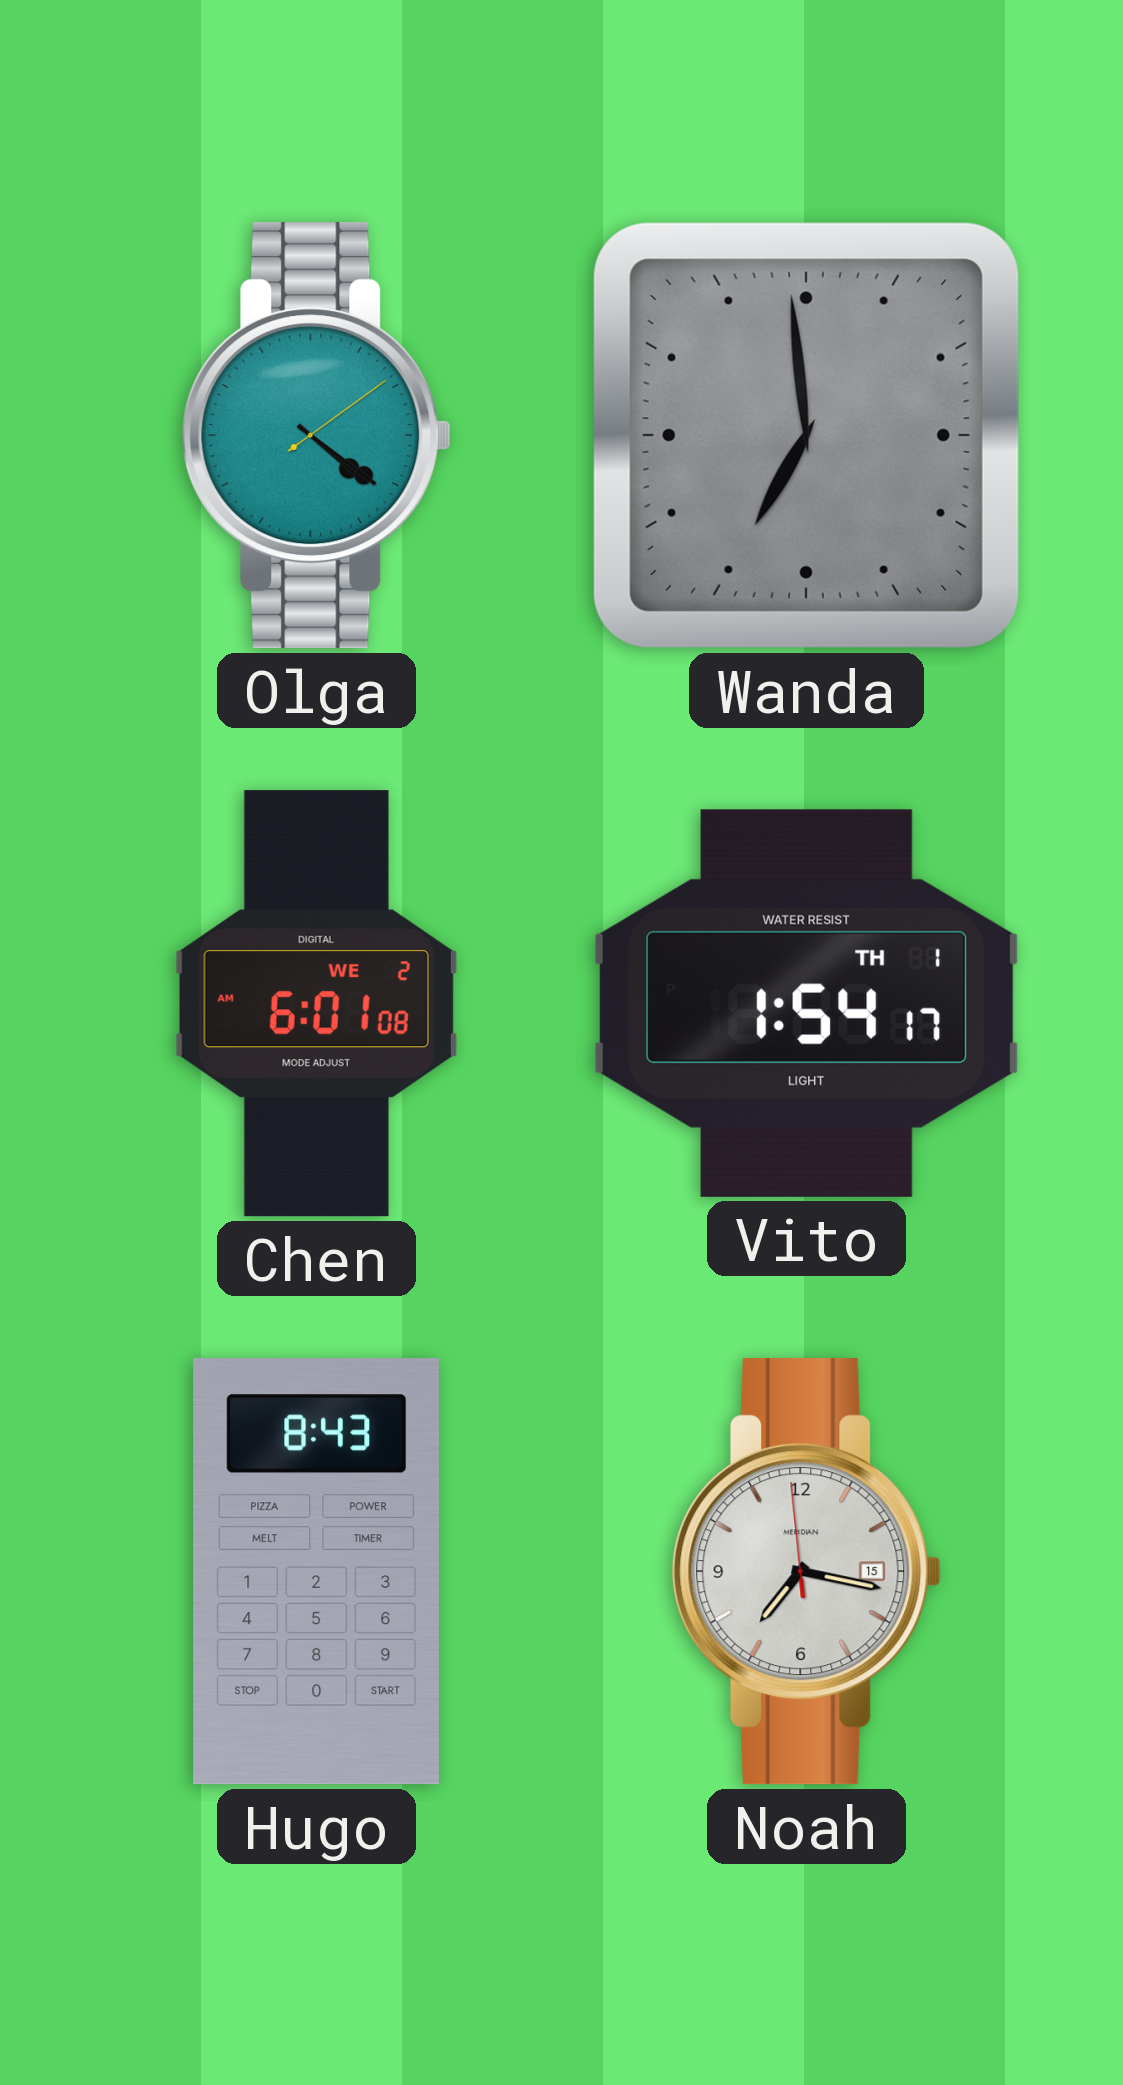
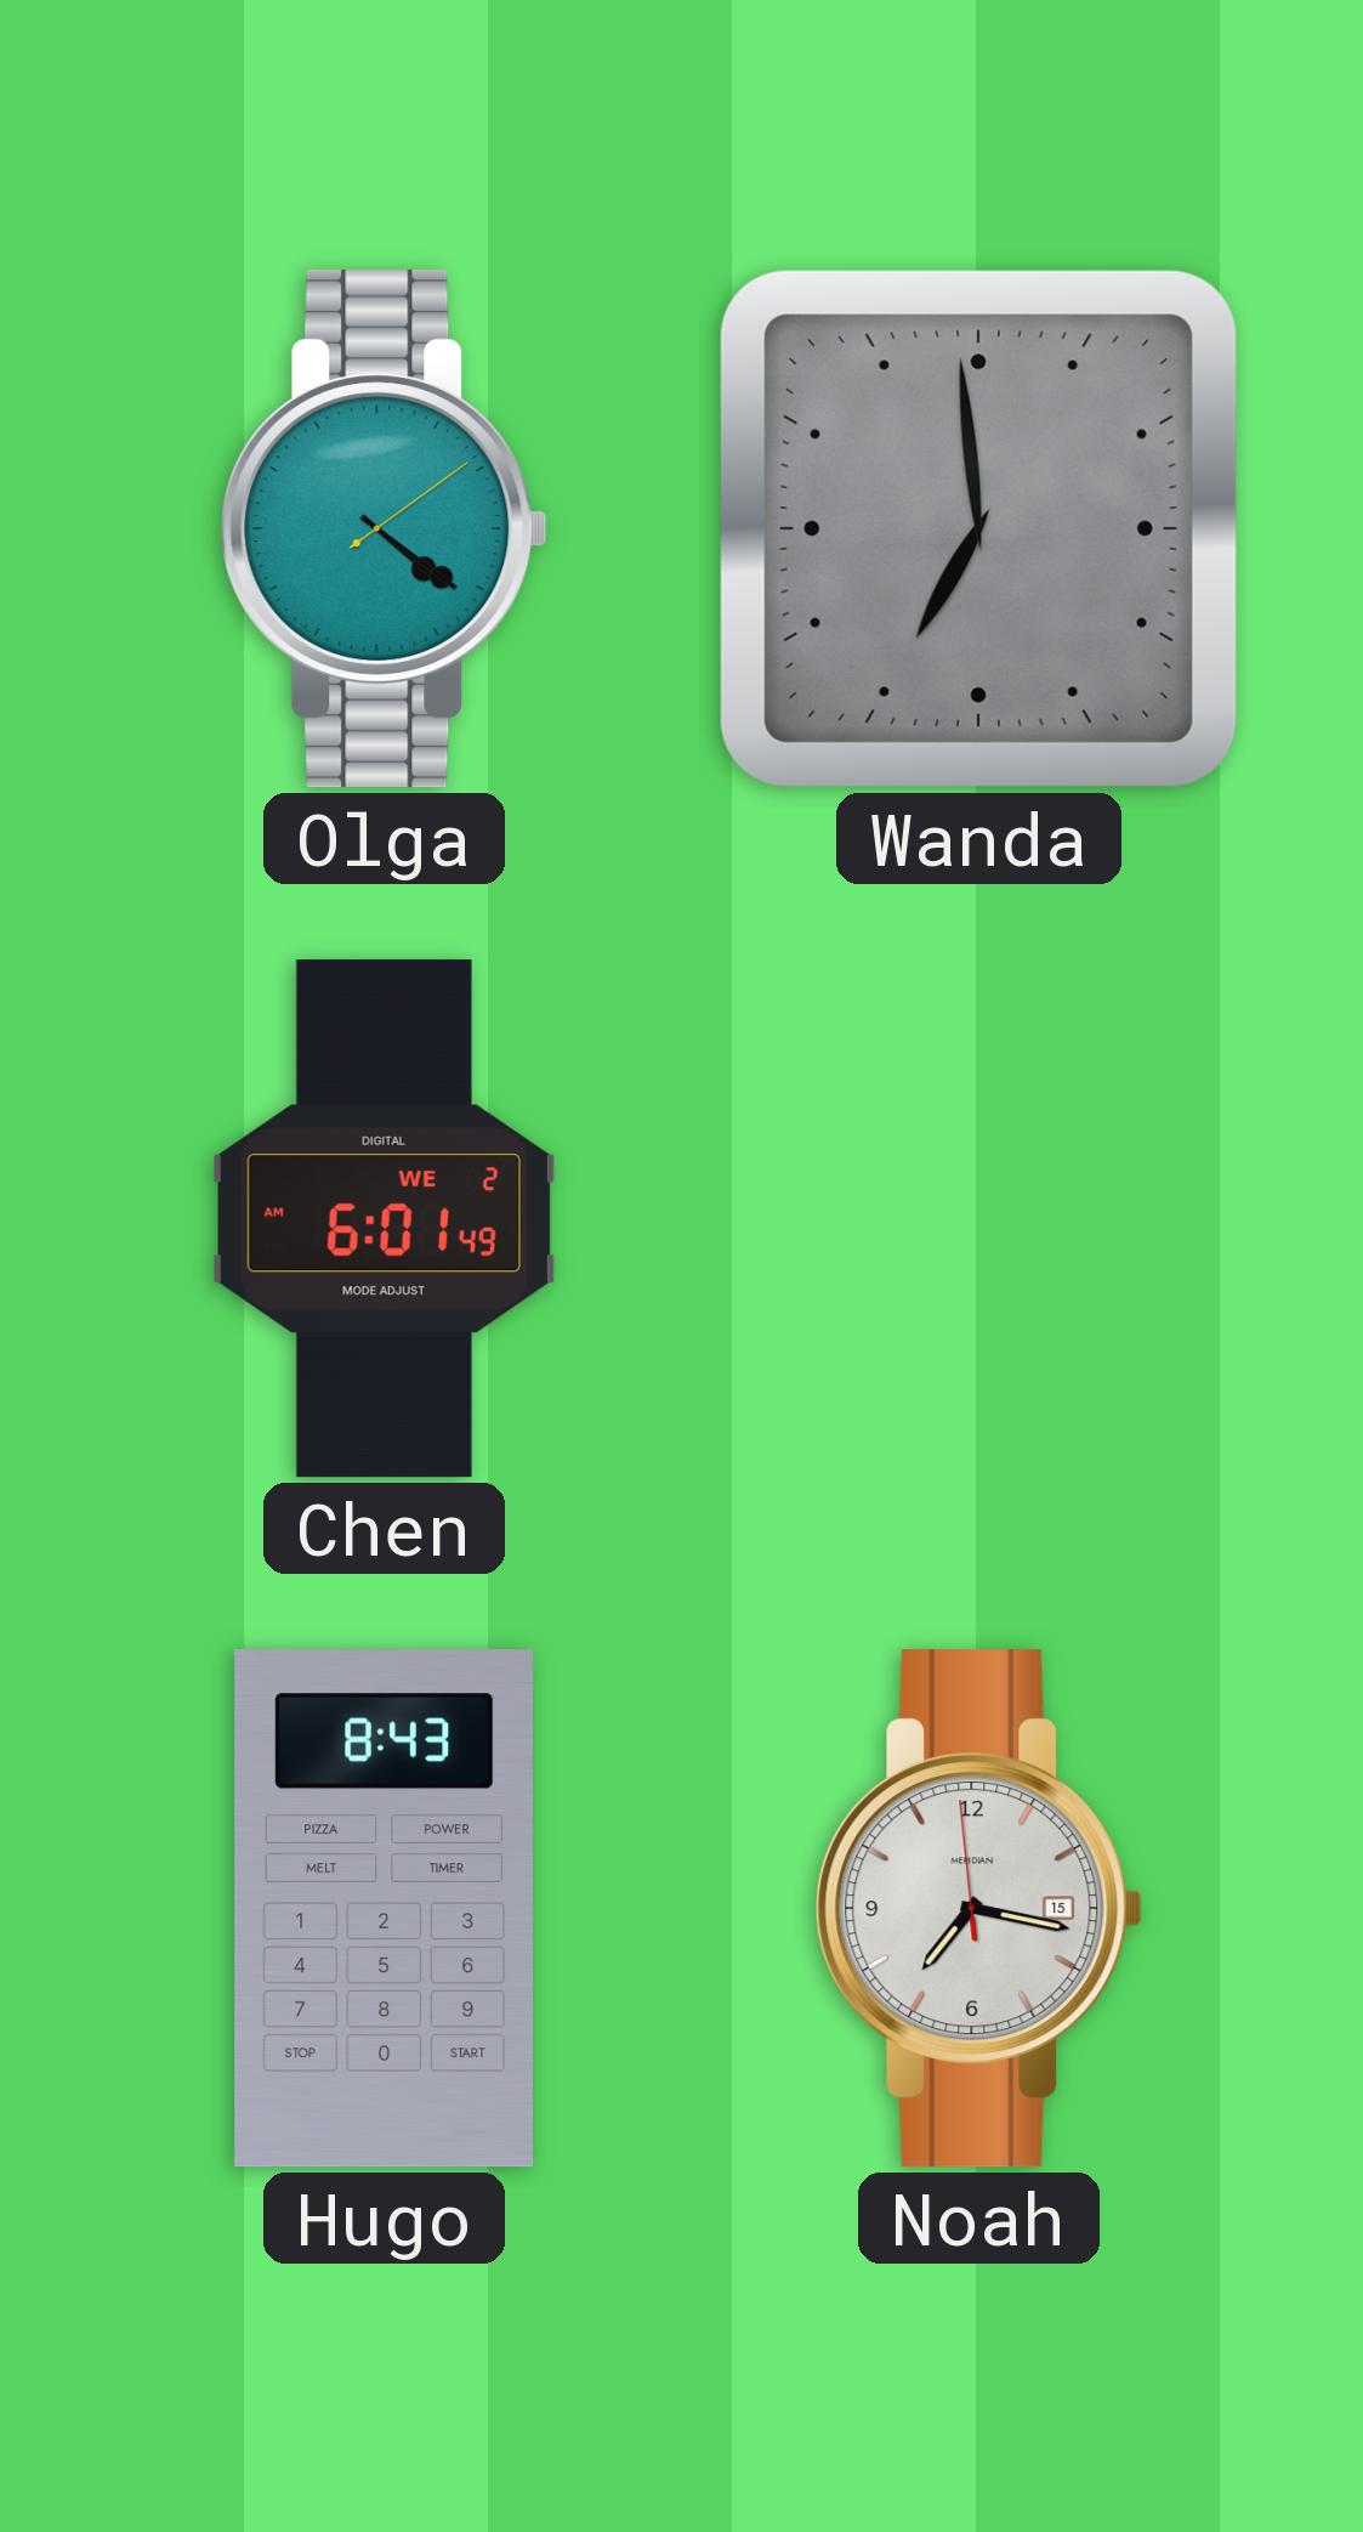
Chen: 6:01:08 AM -> 6:01:49 AM
Vito: 1:54 -> none
